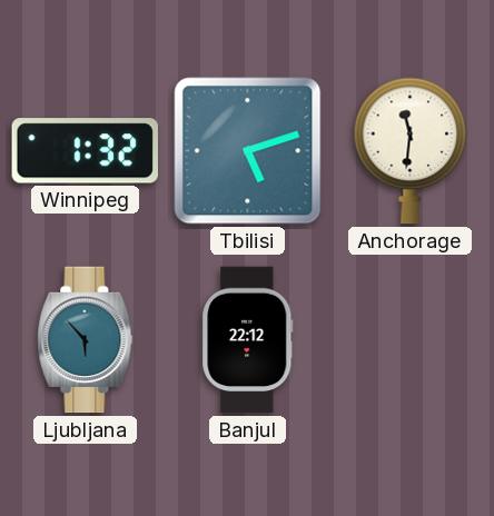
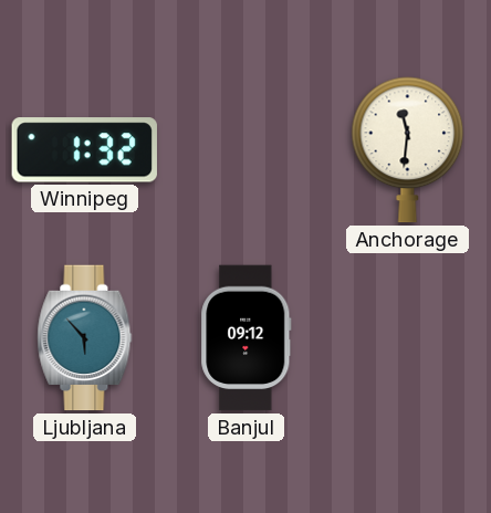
Tbilisi: 5:12 -> none
Banjul: 22:12 -> 09:12
